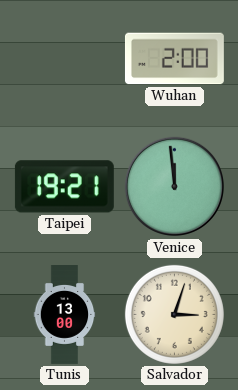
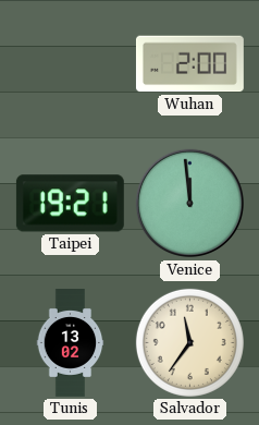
Tunis: 13:00 -> 13:02
Salvador: 3:03 -> 11:36
